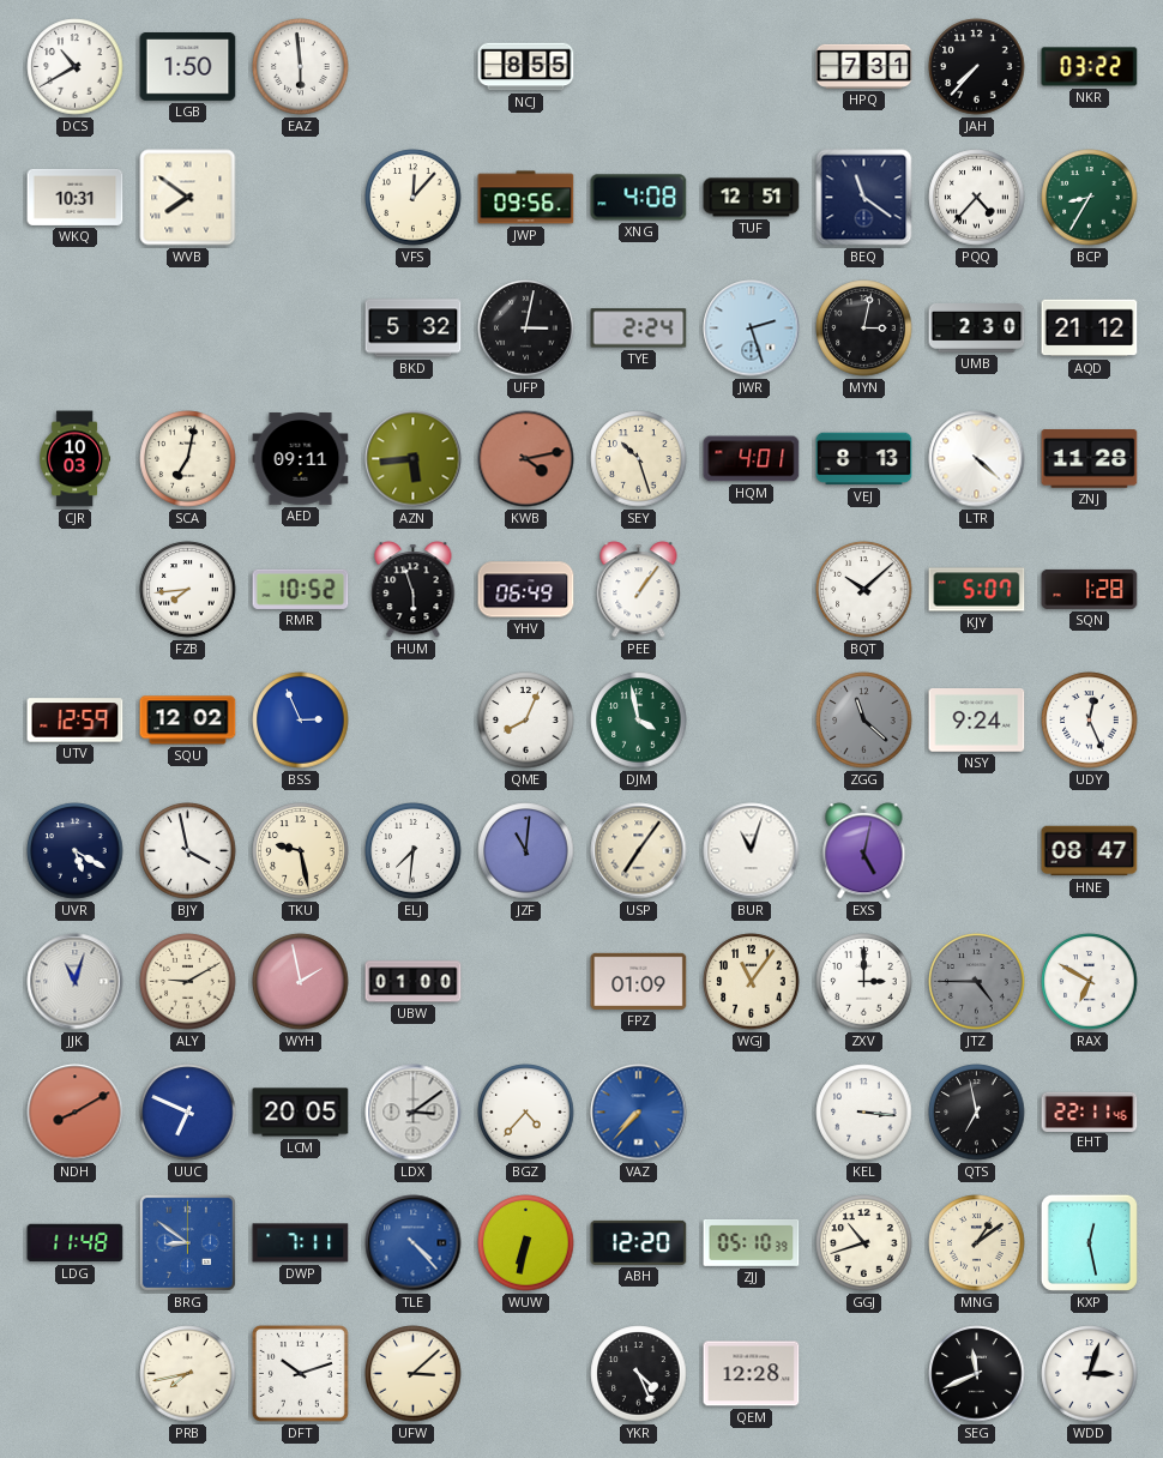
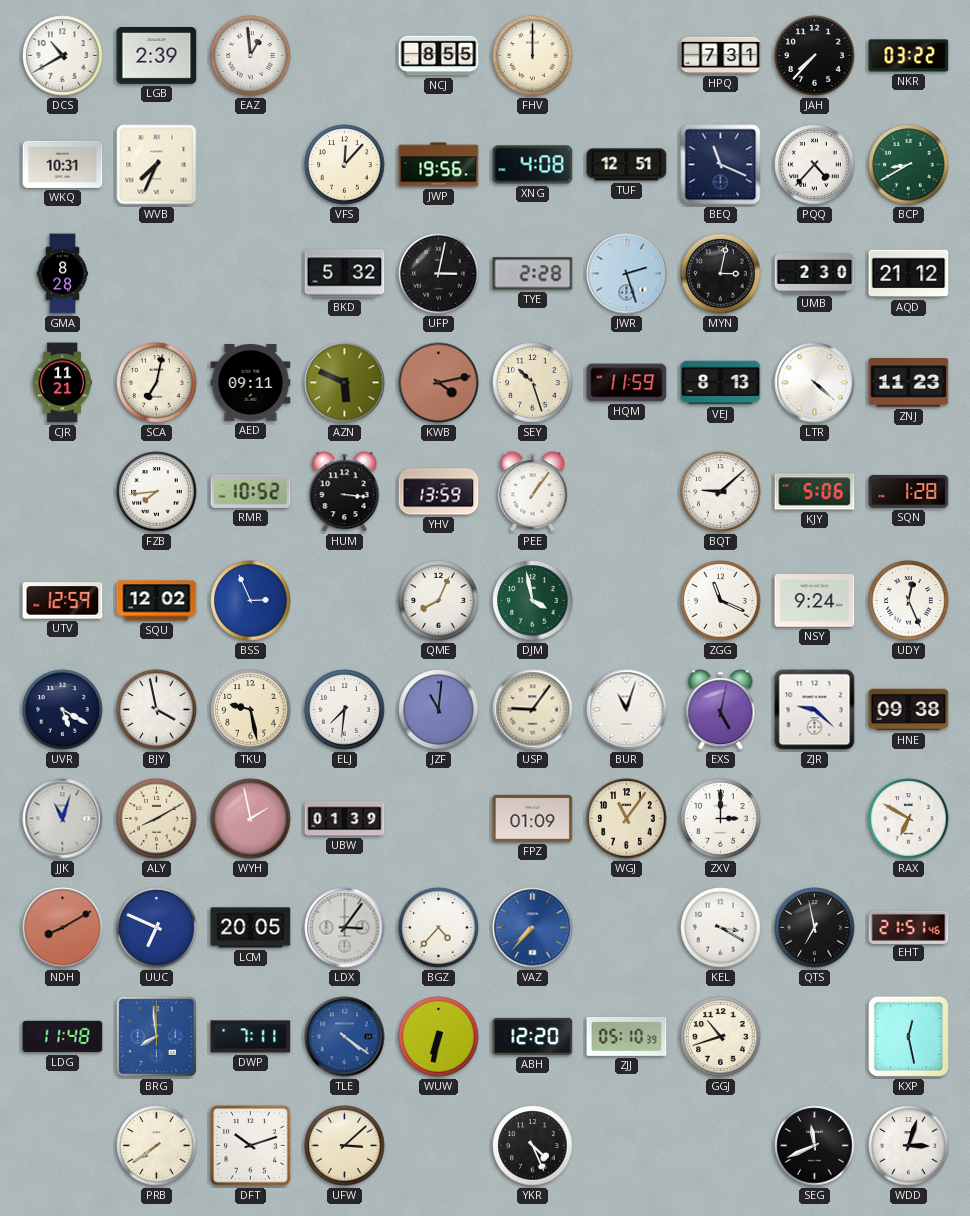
LGB: 1:50 -> 2:39
EAZ: 5:59 -> 12:59
FHV: none -> 12:00
WVB: 7:51 -> 7:34
JWP: 09:56 -> 19:56
BEQ: 11:21 -> 11:19
BCP: 8:35 -> 8:40
GMA: none -> 8:28
TYE: 2:24 -> 2:28
CJR: 10:03 -> 11:21
AZN: 5:44 -> 5:49
HQM: 4:01 -> 11:59
ZNJ: 11:28 -> 11:23
HUM: 5:57 -> 3:16
YHV: 06:49 -> 13:59
BQT: 10:08 -> 9:08
KJY: 5:07 -> 5:06
ZGG: 11:22 -> 11:19
ZGG dial: grey -> white
USP: 7:06 -> 9:06
ZJR: none -> 9:22
HNE: 08:47 -> 09:38
ALY: 9:10 -> 8:10
UBW: 01:00 -> 01:39
JTZ: 4:45 -> none
LDX: 3:09 -> 3:06
KEL: 3:16 -> 3:20
EHT: 22:11 -> 21:51
BRG: 8:51 -> 7:59
TLE: 4:23 -> 4:21
MNG: 1:09 -> none
PRB: 7:43 -> 7:39
QEM: 12:28 -> none
